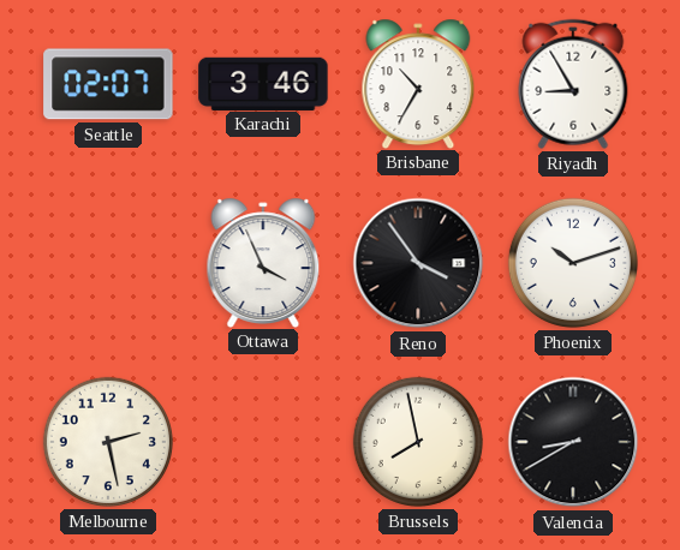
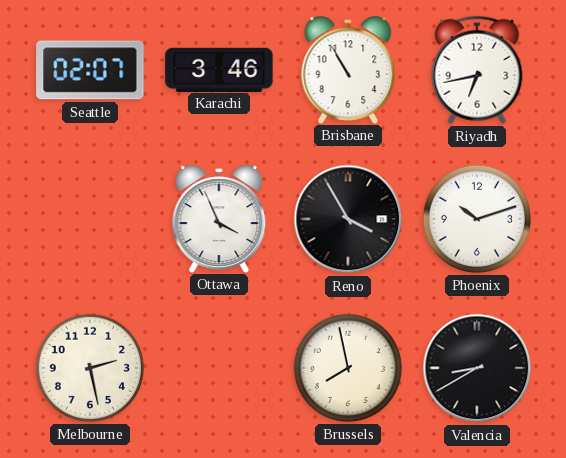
Brisbane: 10:35 -> 10:55
Riyadh: 8:55 -> 6:43
Reno: 3:54 -> 3:55
